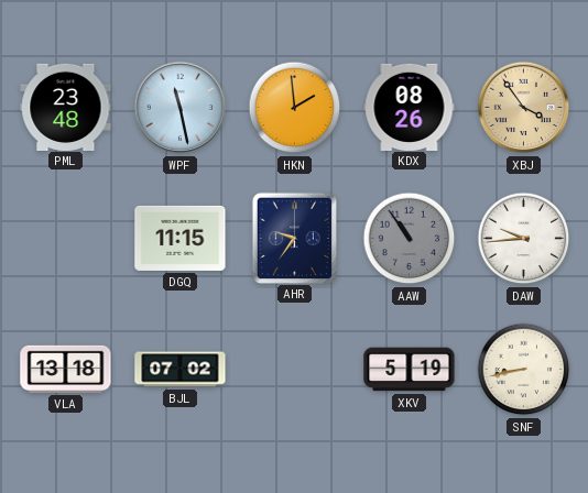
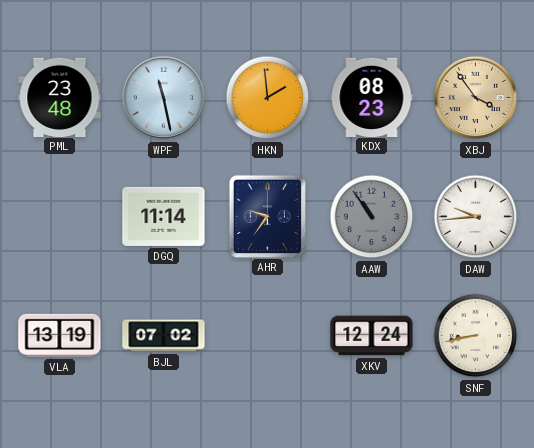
KDX: 08:26 -> 08:23
DGQ: 11:15 -> 11:14
VLA: 13:18 -> 13:19
XKV: 5:19 -> 12:24
